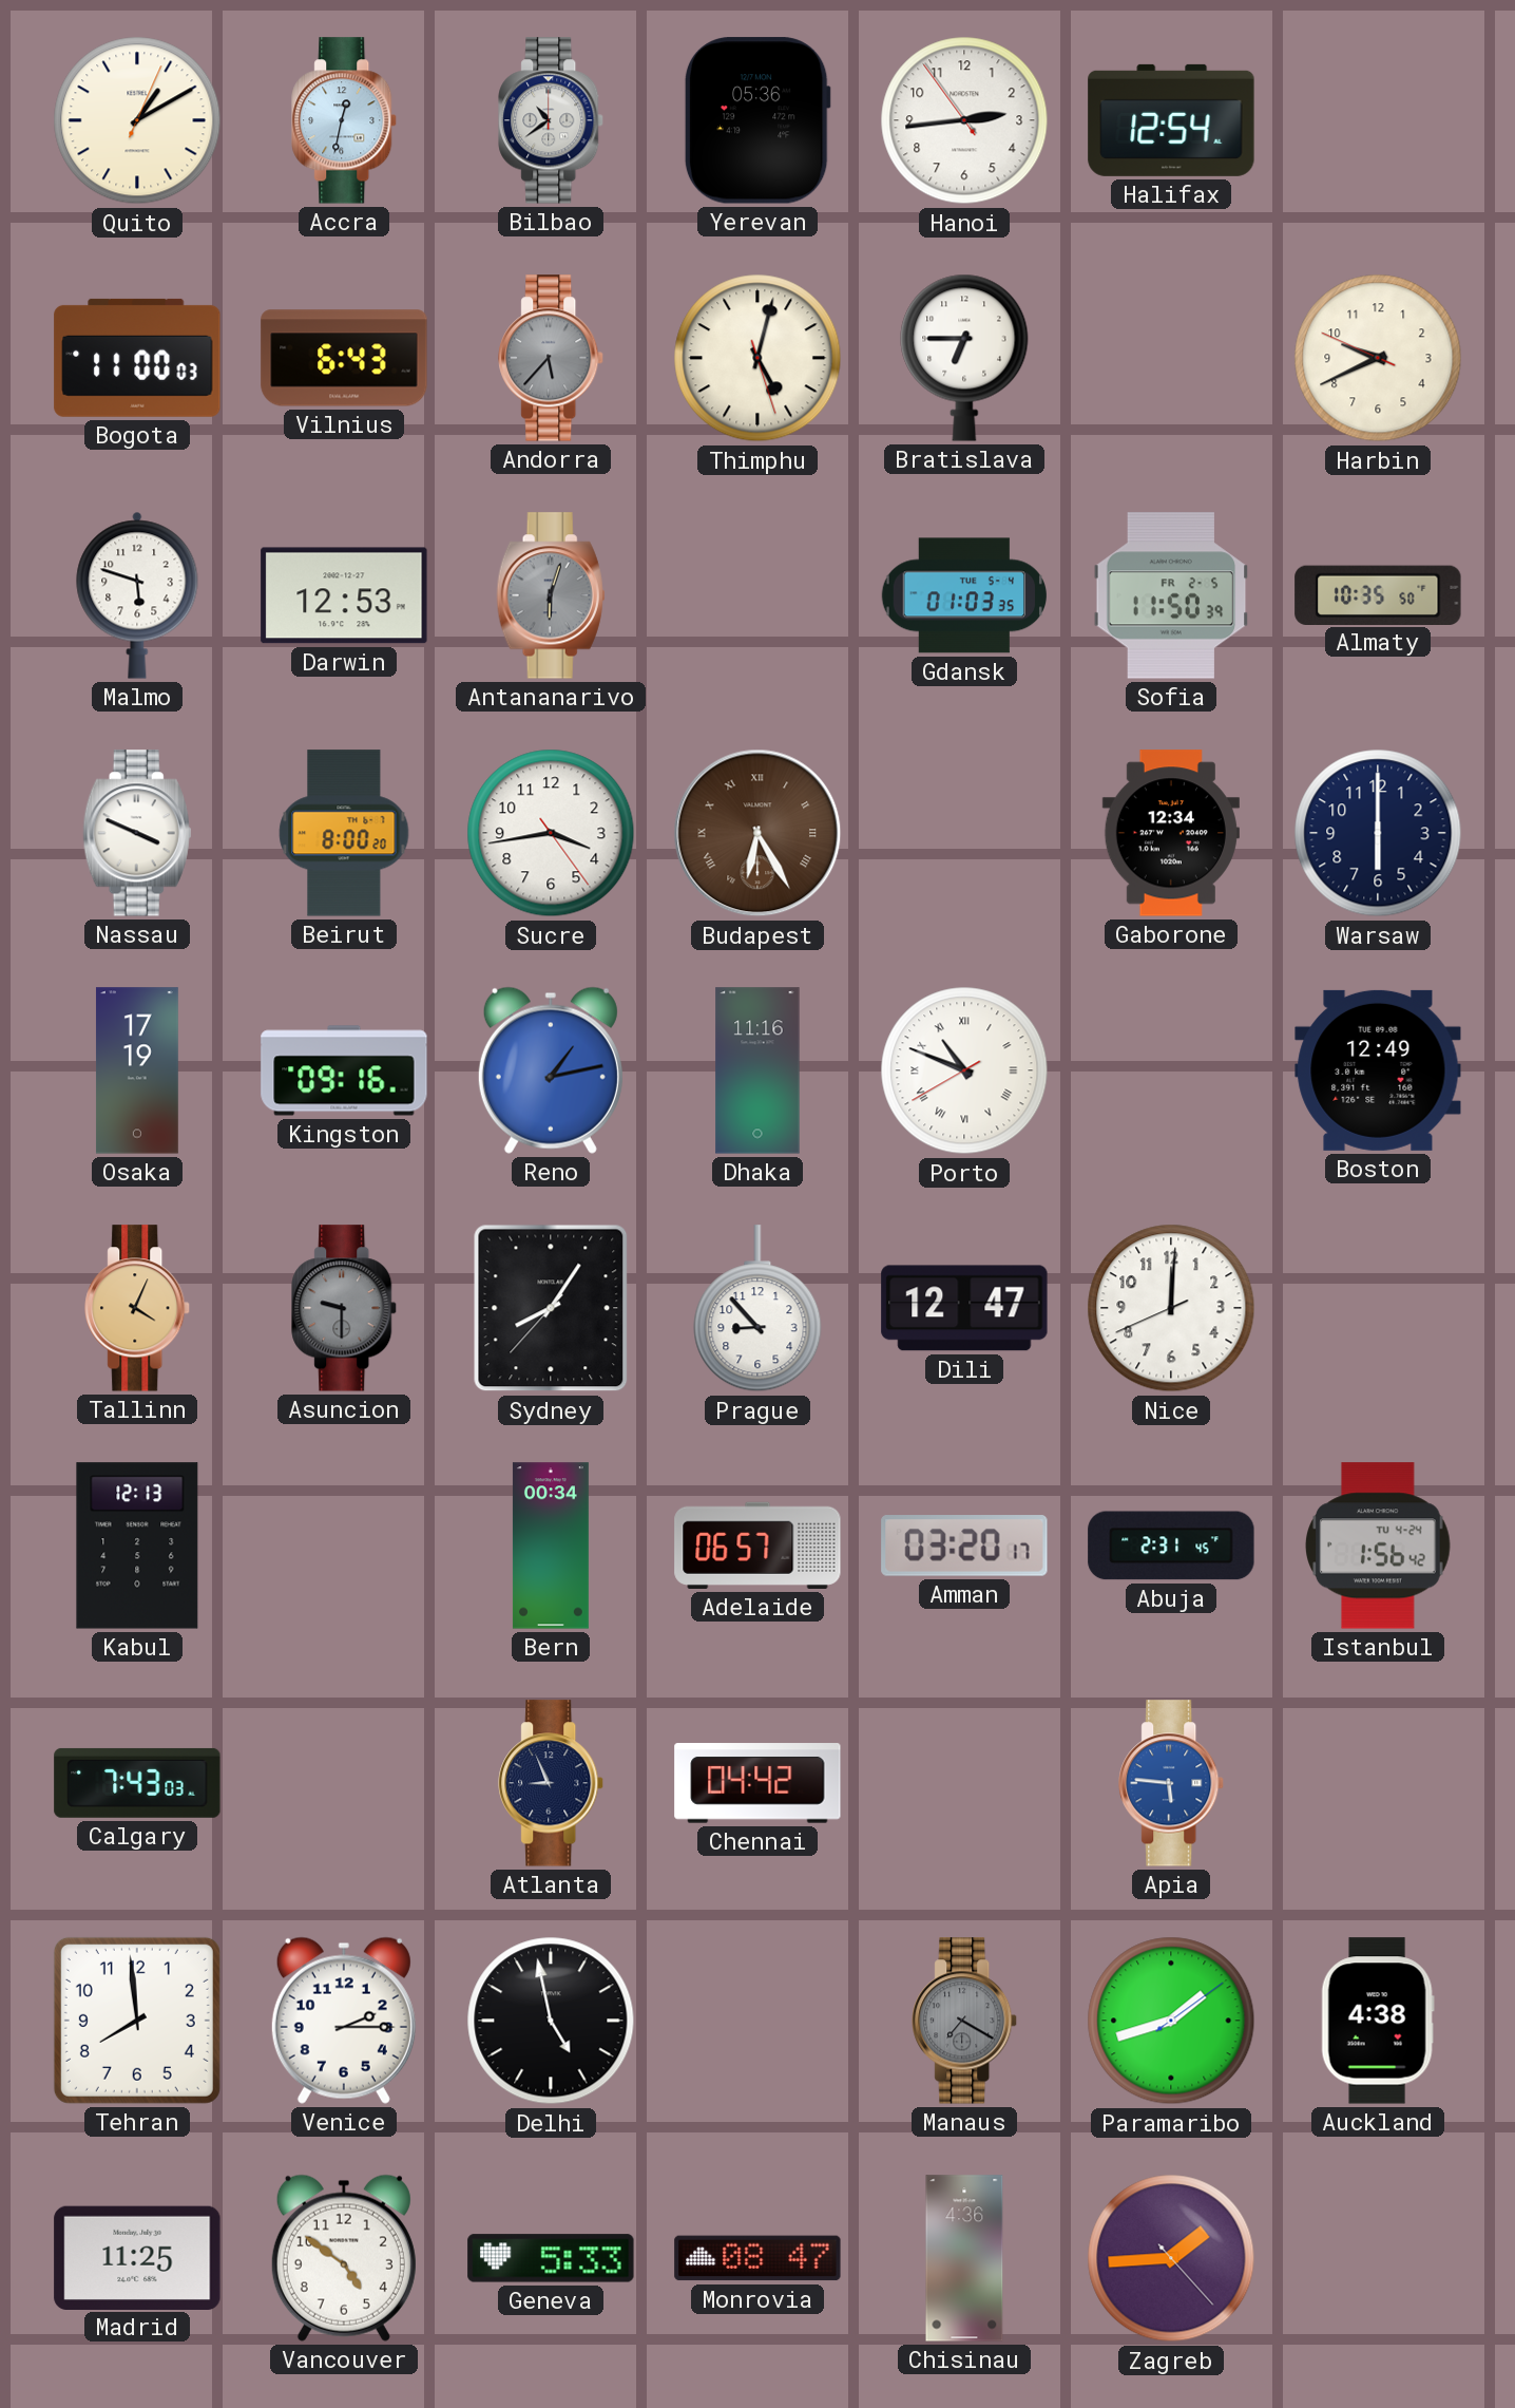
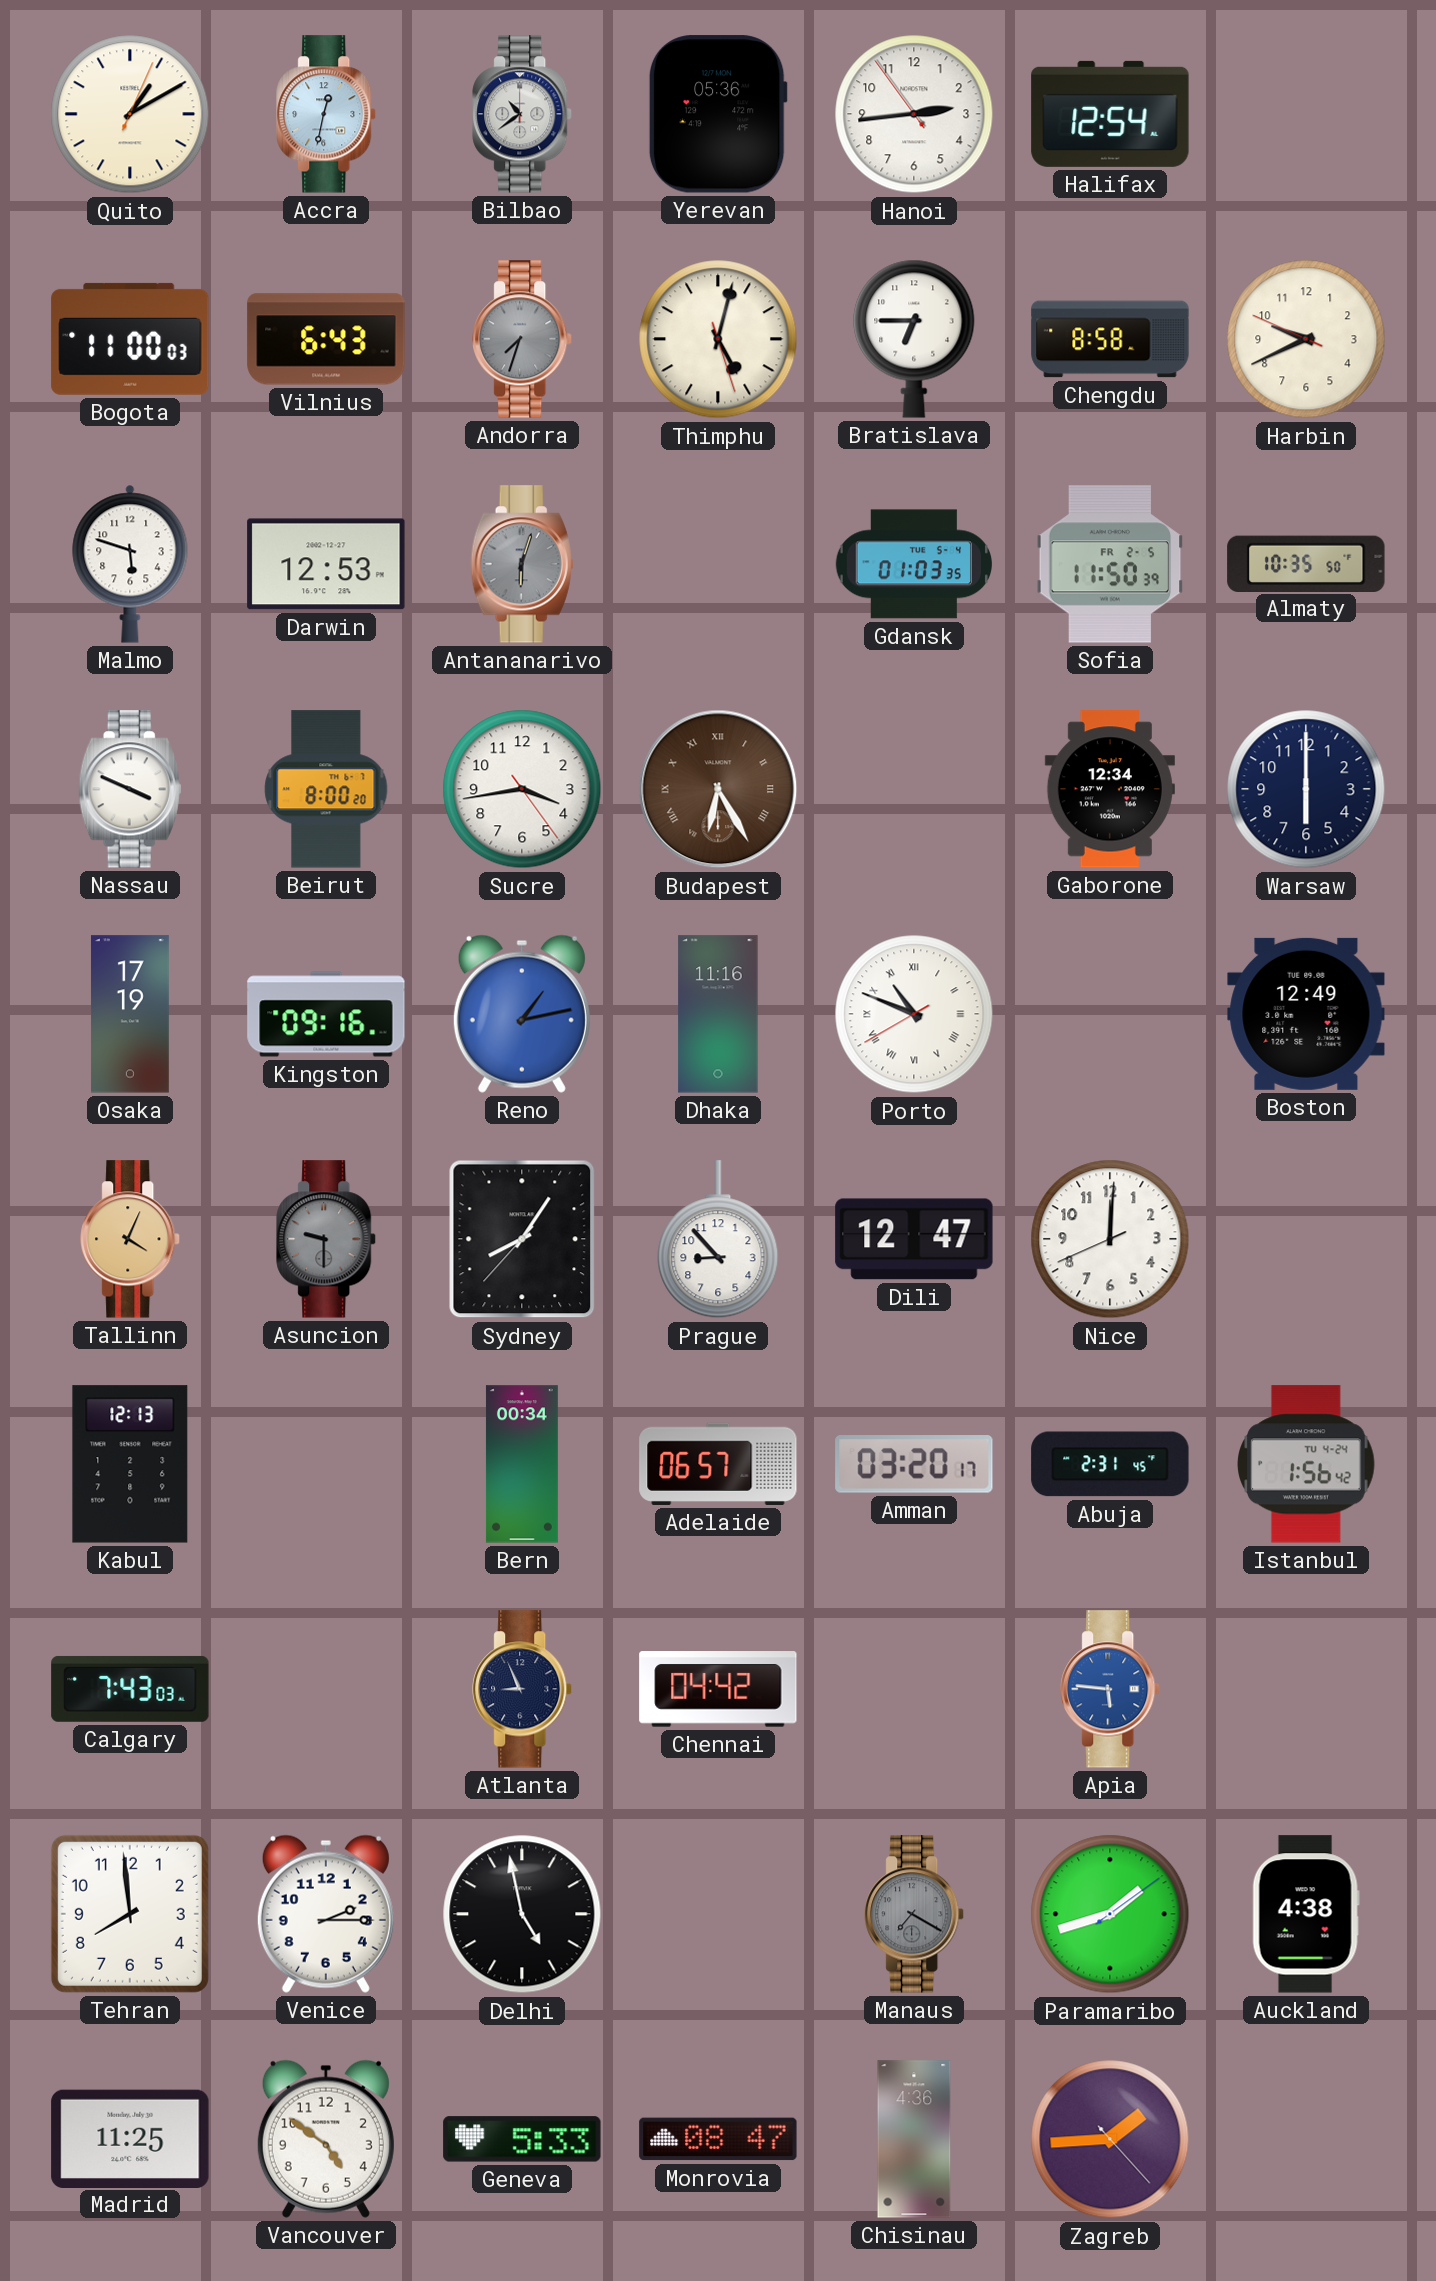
Andorra: 5:37 -> 7:33
Chengdu: none -> 8:58
